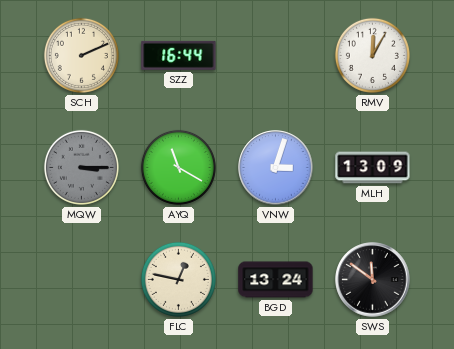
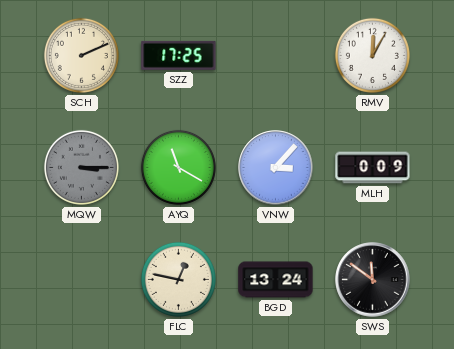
SZZ: 16:44 -> 17:25
VNW: 3:03 -> 3:07
MLH: 13:09 -> 0:09
